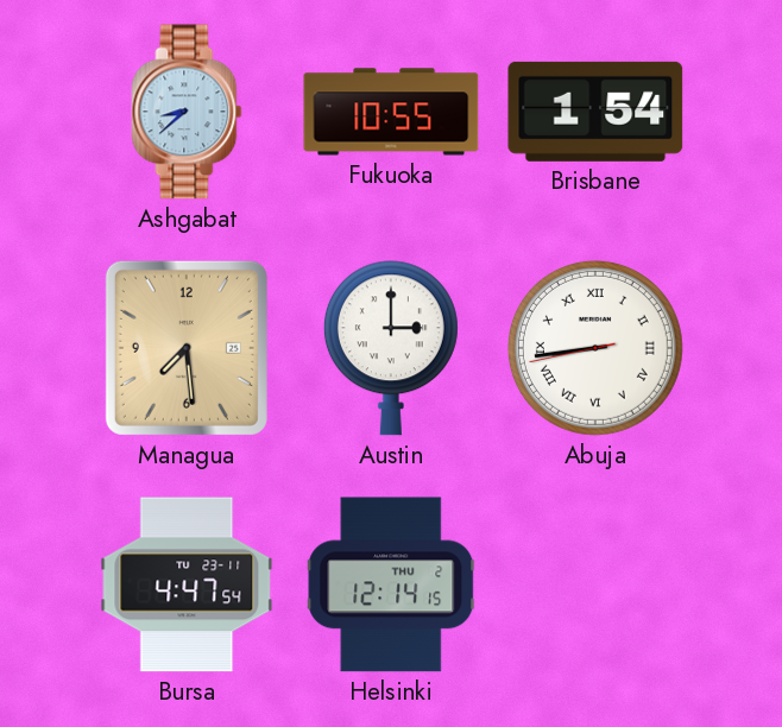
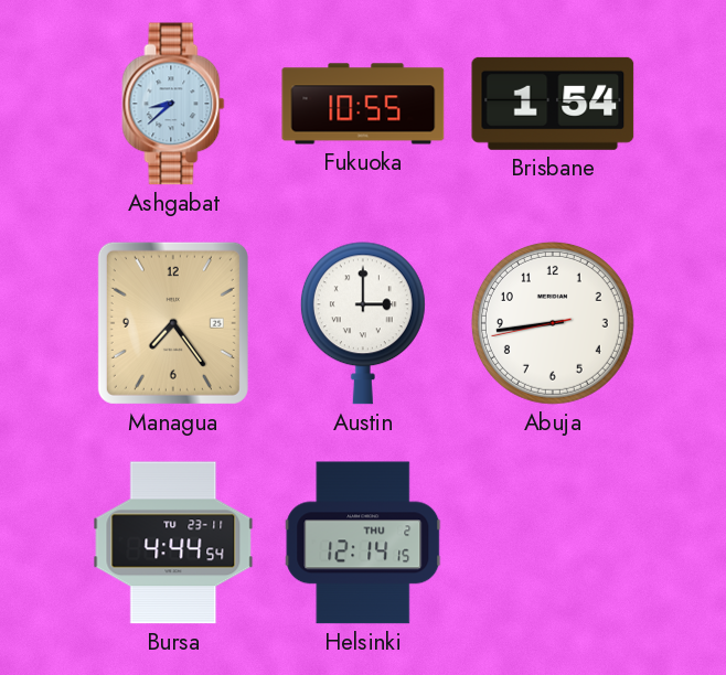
Managua: 7:29 -> 7:24
Abuja numerals: Roman -> Arabic
Bursa: 4:47 -> 4:44
